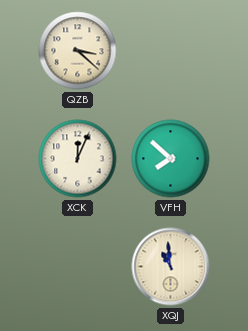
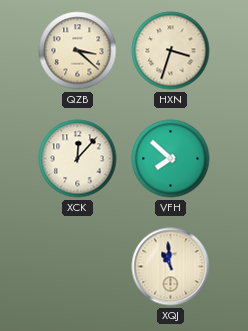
HXN: none -> 3:33
XCK: 12:04 -> 12:07
